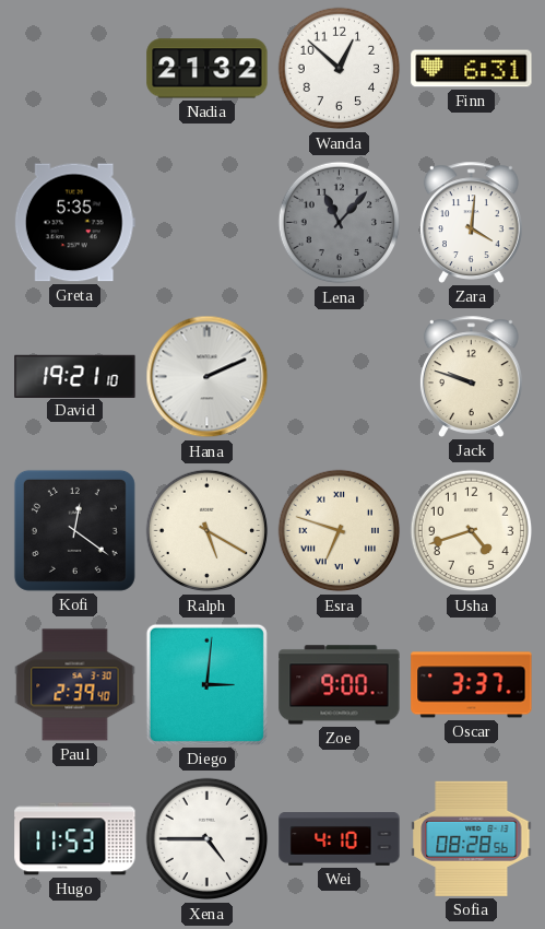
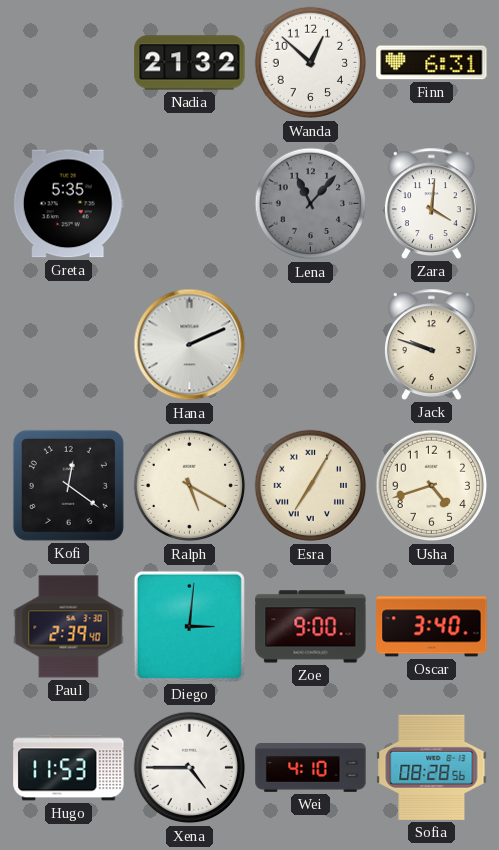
David: 19:21 -> none
Esra: 6:48 -> 7:05
Oscar: 3:37 -> 3:40
